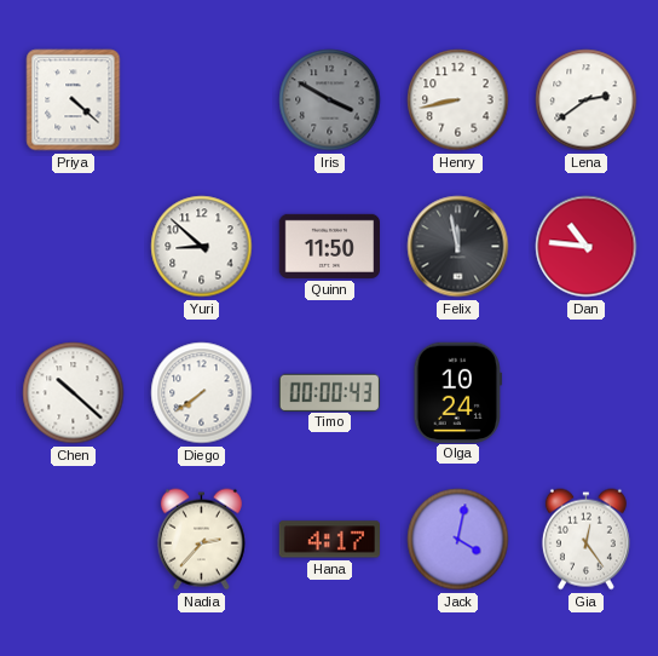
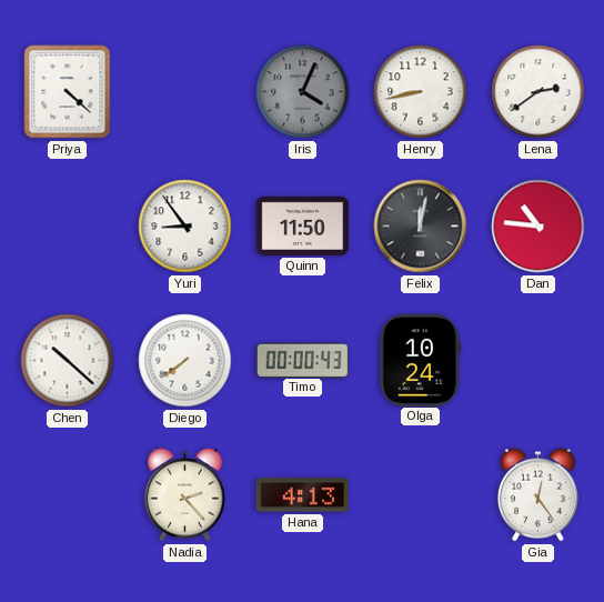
Iris: 3:50 -> 4:04
Yuri: 8:52 -> 8:54
Felix: 11:58 -> 12:02
Nadia: 2:37 -> 2:23
Hana: 4:17 -> 4:13
Jack: 4:02 -> none
